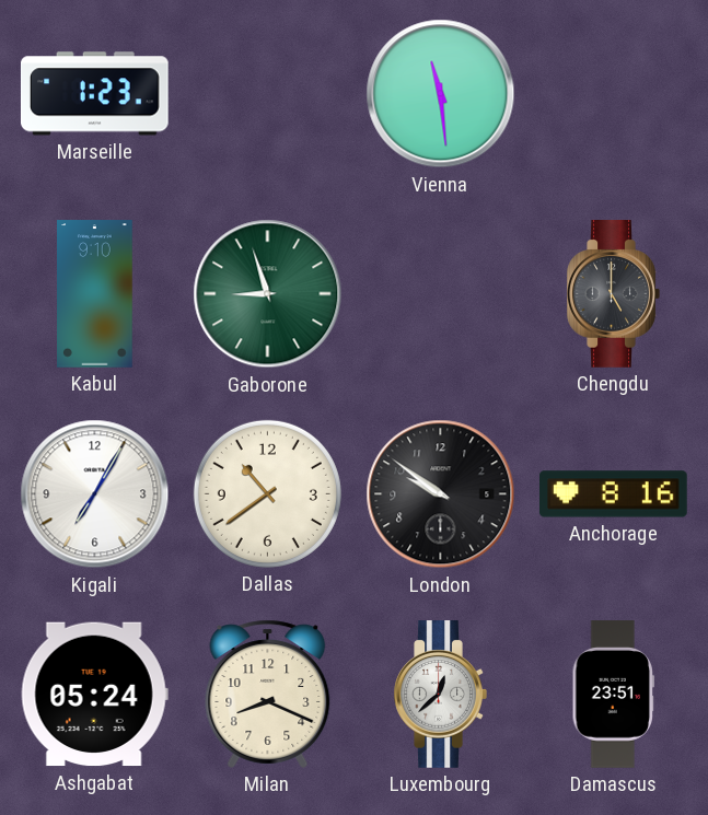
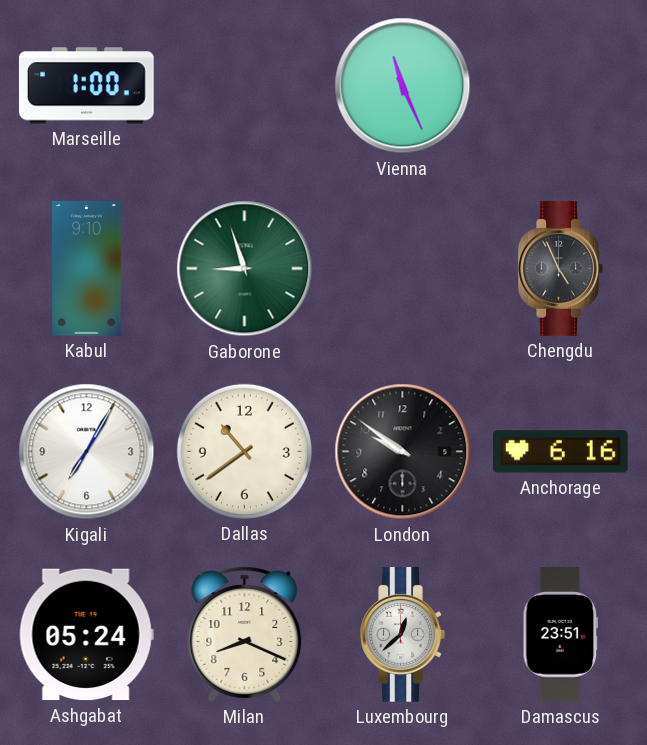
Marseille: 1:23 -> 1:00
Vienna: 11:29 -> 11:26
Chengdu: 5:00 -> 4:56
Anchorage: 8:16 -> 6:16
